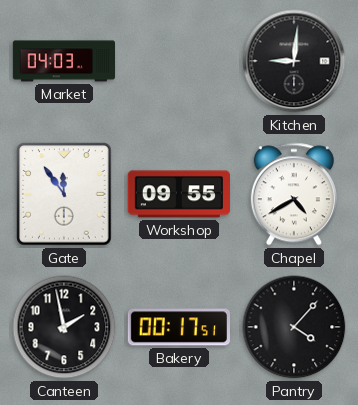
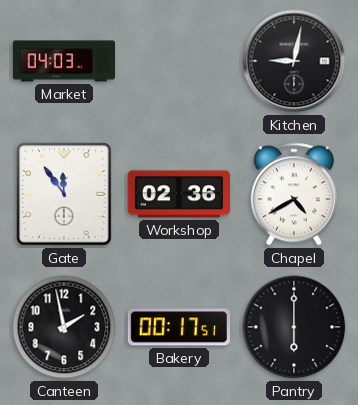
Kitchen: 9:01 -> 9:02
Workshop: 09:55 -> 02:36
Pantry: 4:07 -> 6:00
